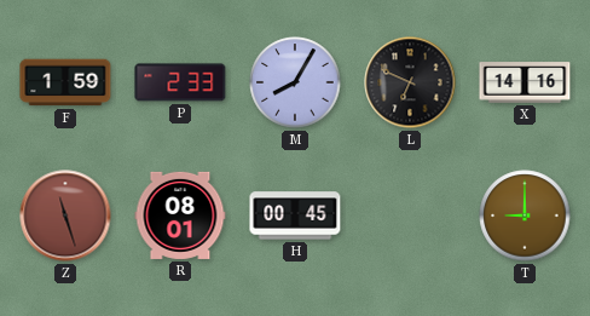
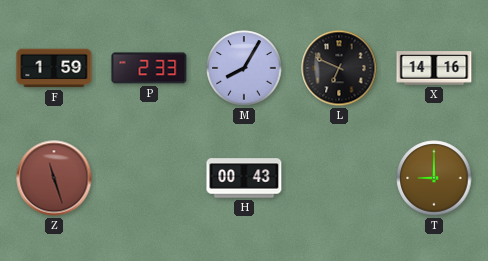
R: 08:01 -> none
H: 00:45 -> 00:43
